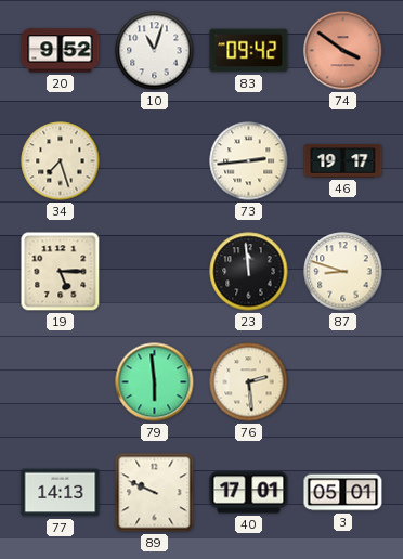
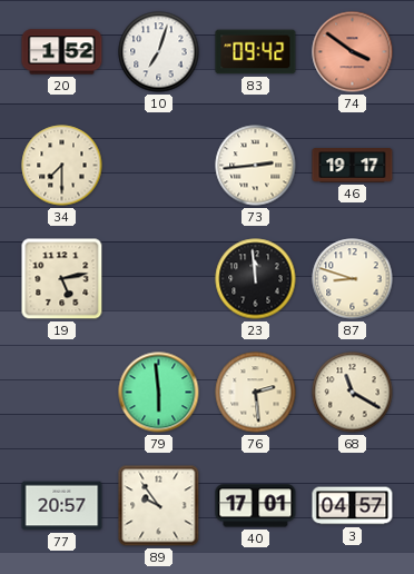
20: 9:52 -> 1:52
10: 11:03 -> 7:03
34: 7:27 -> 7:30
19: 5:15 -> 5:13
68: none -> 11:20
77: 14:13 -> 20:57
89: 9:49 -> 9:54
3: 05:01 -> 04:57
